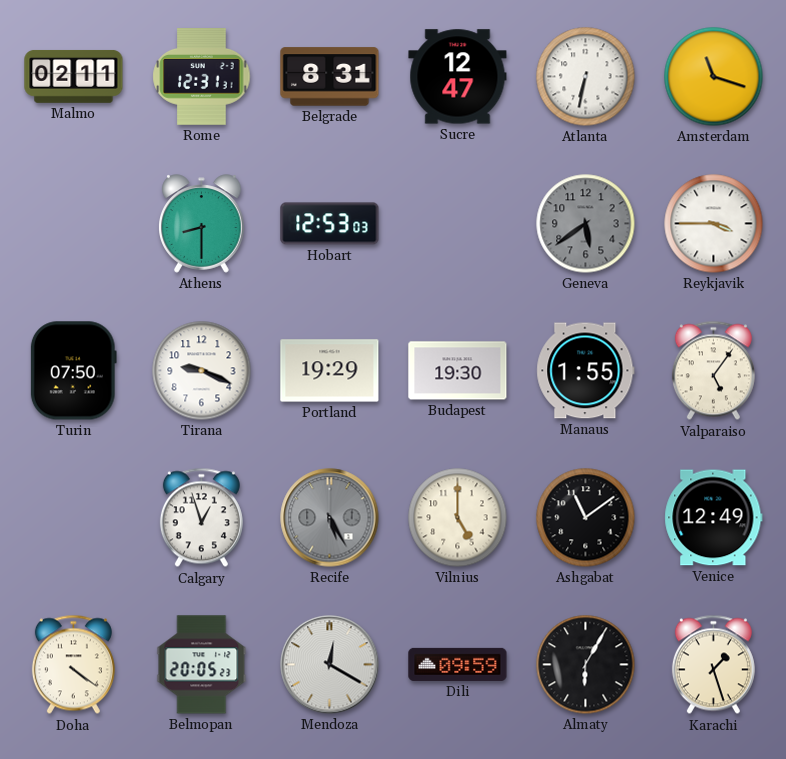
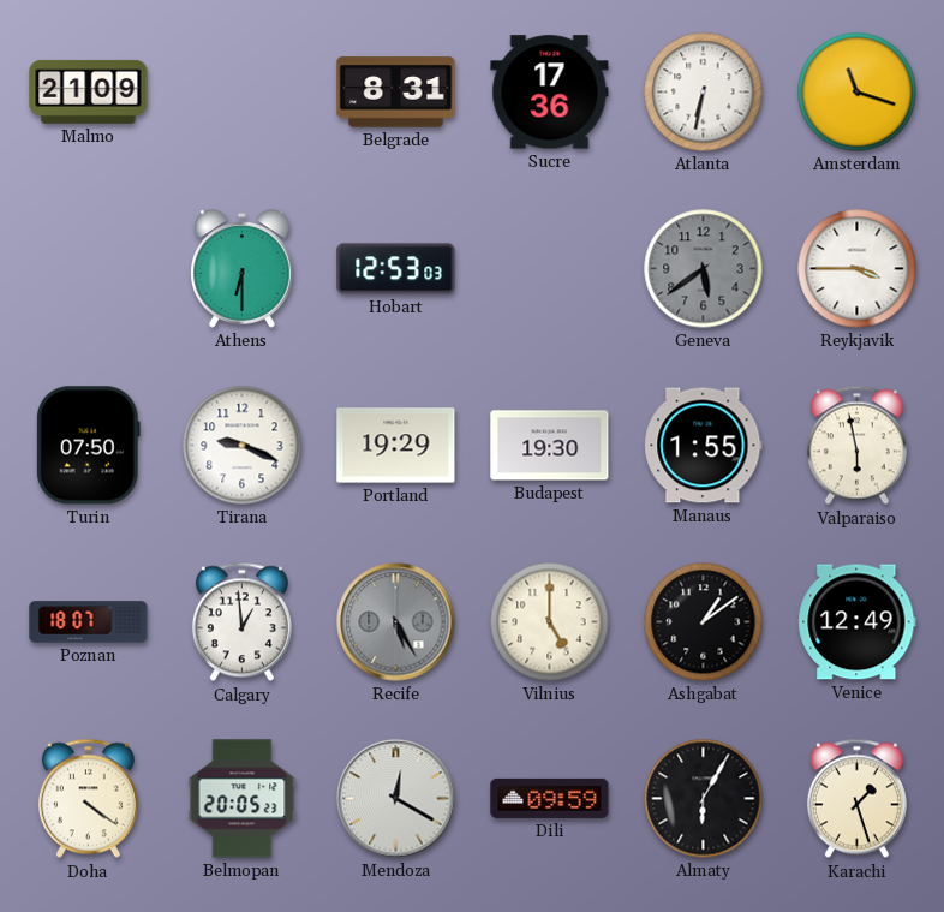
Malmo: 02:11 -> 21:09
Rome: 12:31 -> none
Sucre: 12:47 -> 17:36
Athens: 8:30 -> 6:30
Valparaiso: 5:06 -> 5:58
Poznan: none -> 18:07
Calgary: 12:57 -> 12:59
Ashgabat: 11:09 -> 1:09
